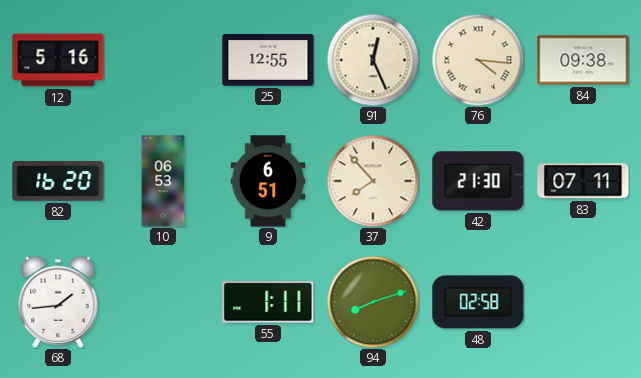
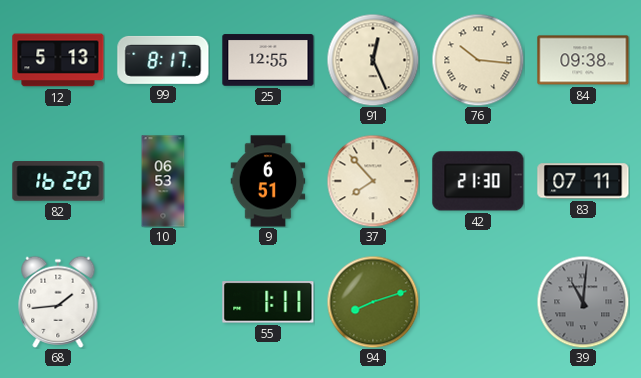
12: 5:16 -> 5:13
99: none -> 8:17
76: 4:16 -> 10:16
48: 02:58 -> none
39: none -> 11:01
